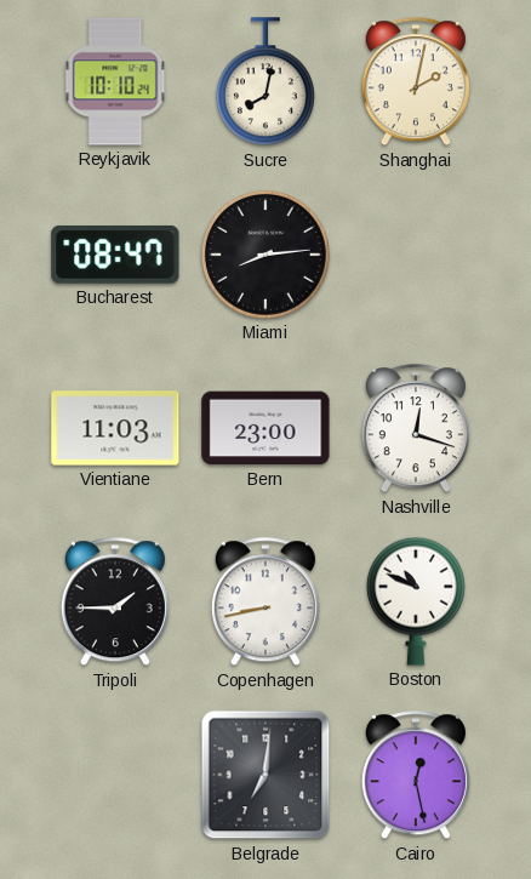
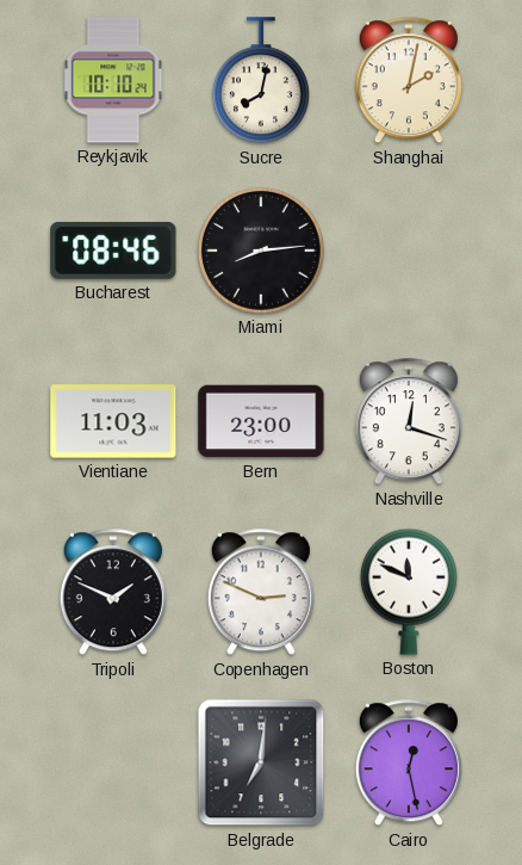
Bucharest: 08:47 -> 08:46
Tripoli: 1:45 -> 1:49
Copenhagen: 8:43 -> 2:49
Boston: 10:49 -> 11:49
